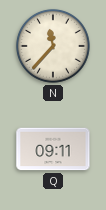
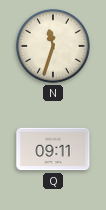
N: 11:37 -> 11:33
